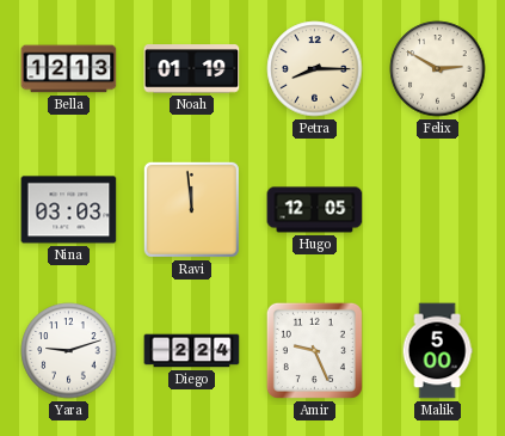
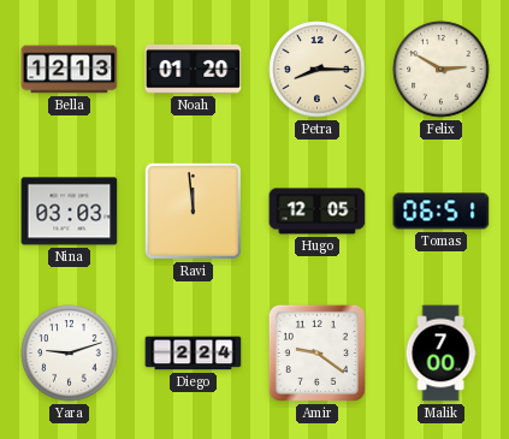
Noah: 01:19 -> 01:20
Tomas: none -> 06:51
Amir: 9:26 -> 9:21
Malik: 5:00 -> 7:00
